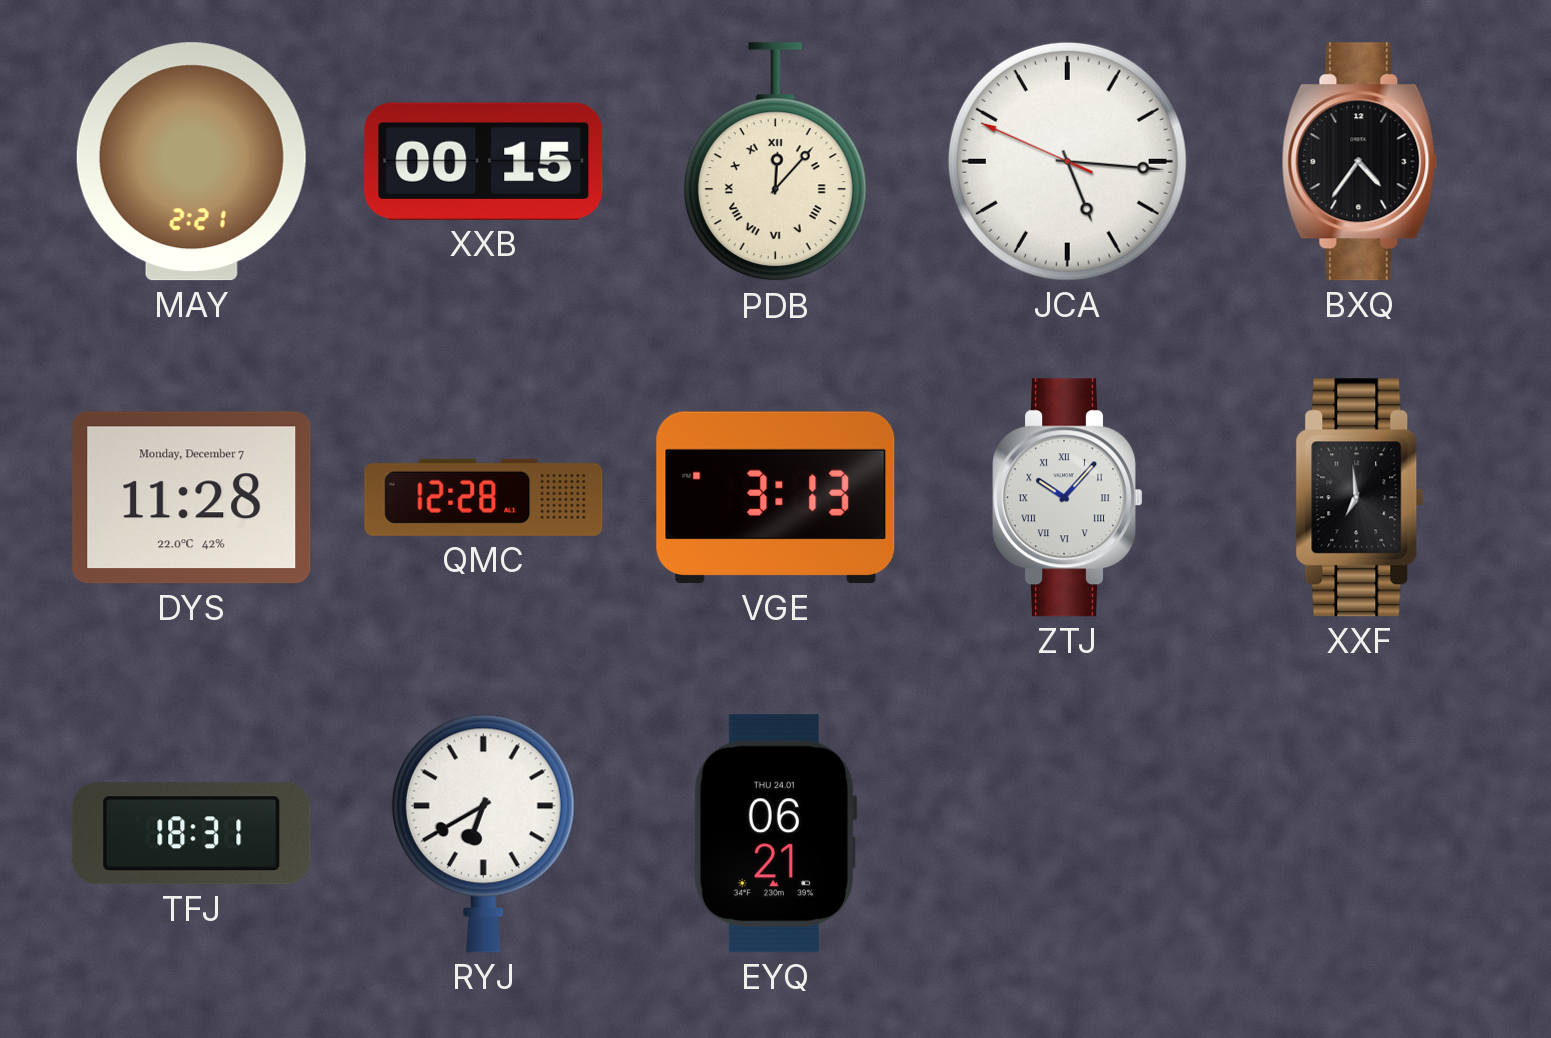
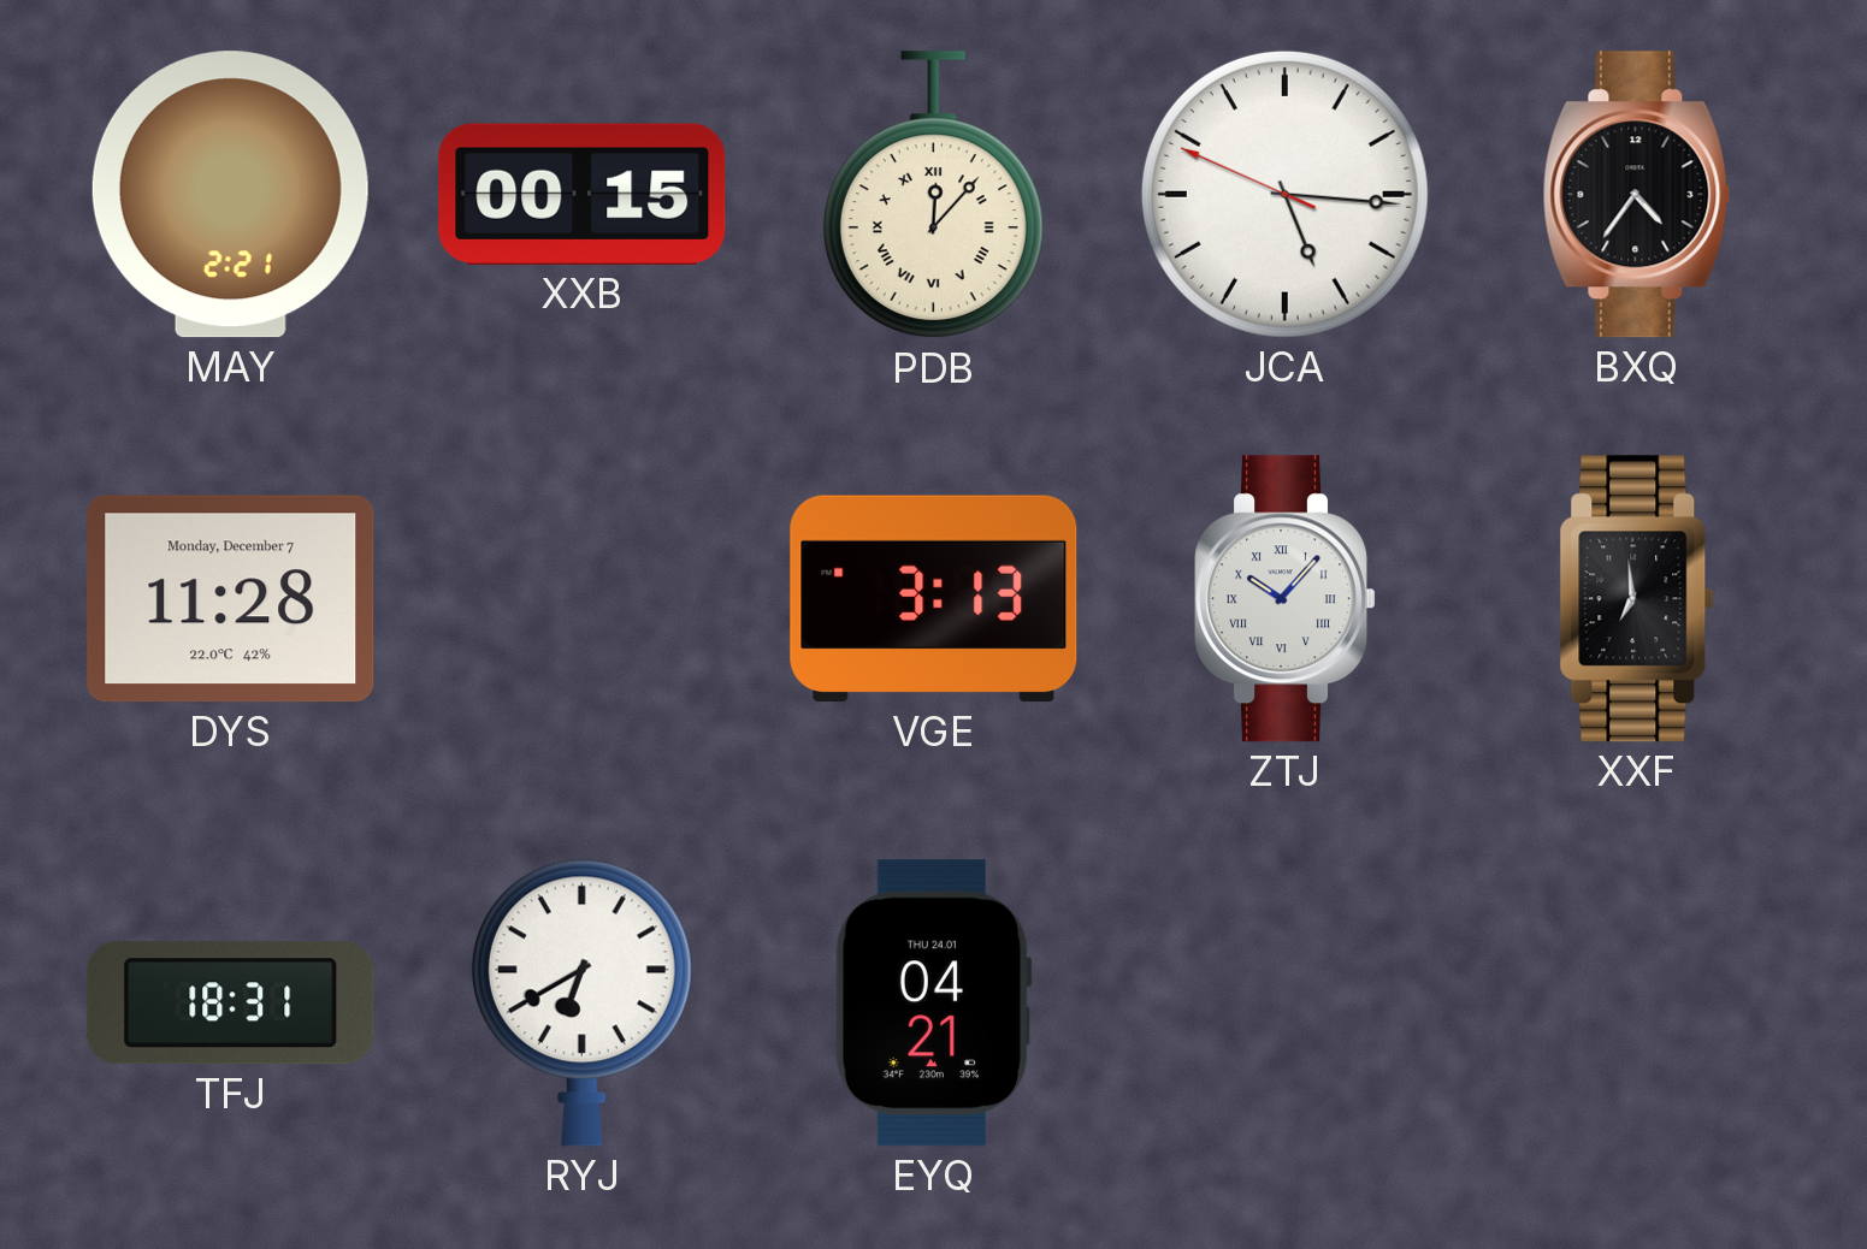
QMC: 12:28 -> none
EYQ: 06:21 -> 04:21
